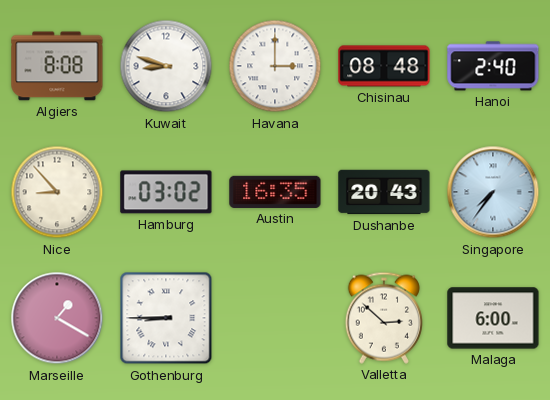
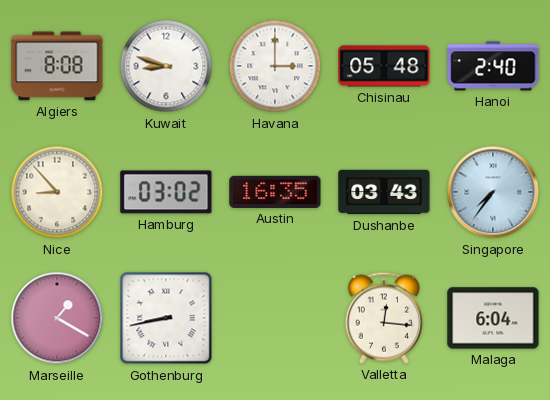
Chisinau: 08:48 -> 05:48
Dushanbe: 20:43 -> 03:43
Gothenburg: 8:45 -> 8:43
Valletta: 2:52 -> 12:16
Malaga: 6:00 -> 6:04
